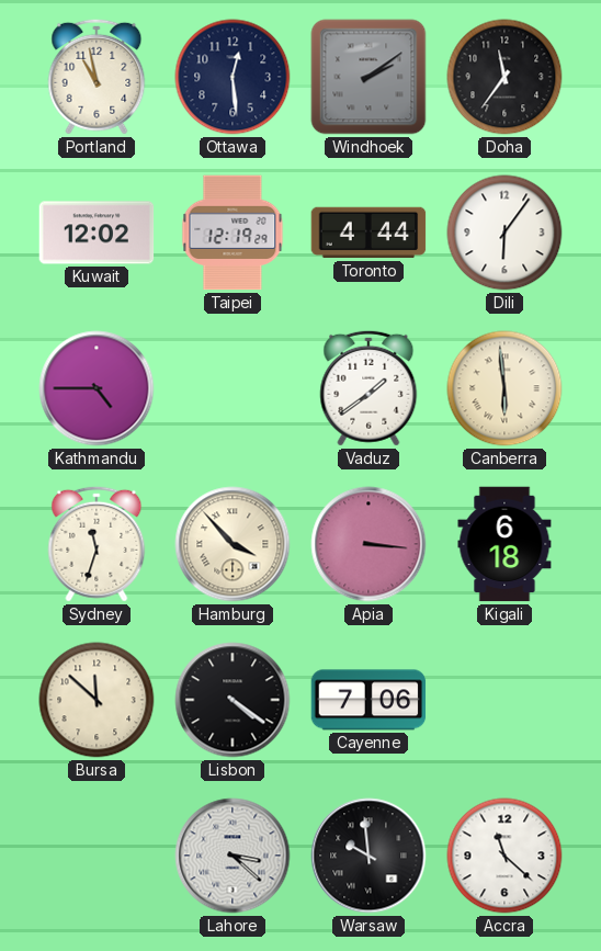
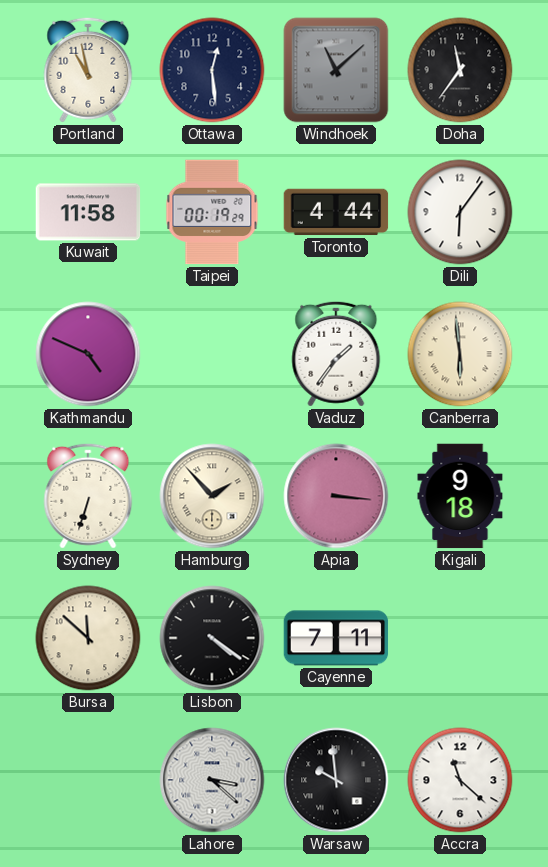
Windhoek: 2:09 -> 11:08
Kuwait: 12:02 -> 11:58
Taipei: 12:19 -> 00:19
Kathmandu: 4:45 -> 4:49
Vaduz: 1:39 -> 1:36
Sydney: 11:33 -> 6:33
Hamburg: 3:53 -> 1:53
Kigali: 6:18 -> 9:18
Cayenne: 7:06 -> 7:11
